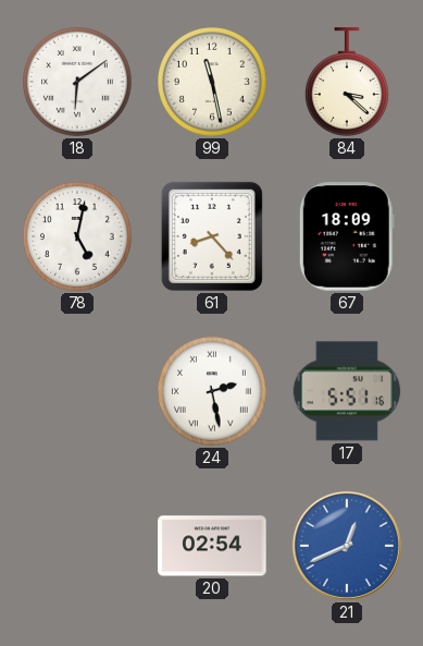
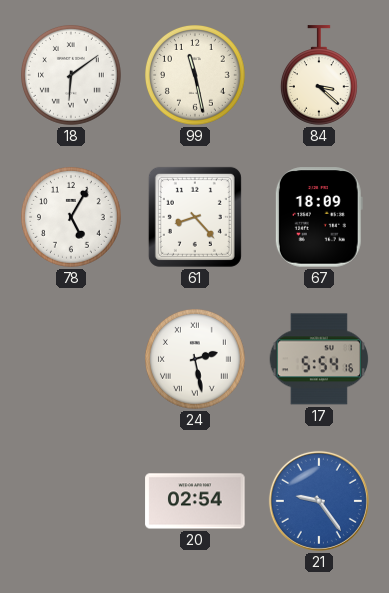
78: 5:02 -> 5:05
17: 5:51 -> 5:54
21: 12:41 -> 9:24
